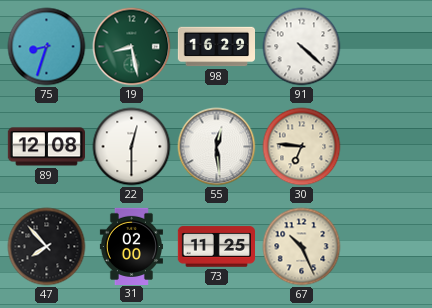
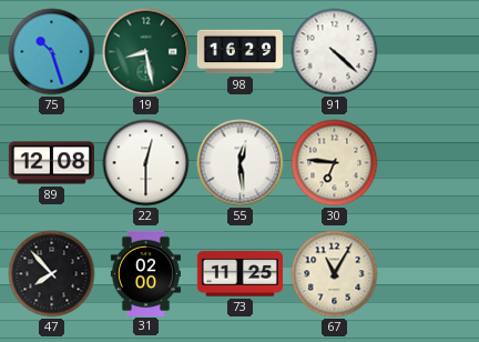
75: 8:33 -> 10:27
67: 10:26 -> 11:05
